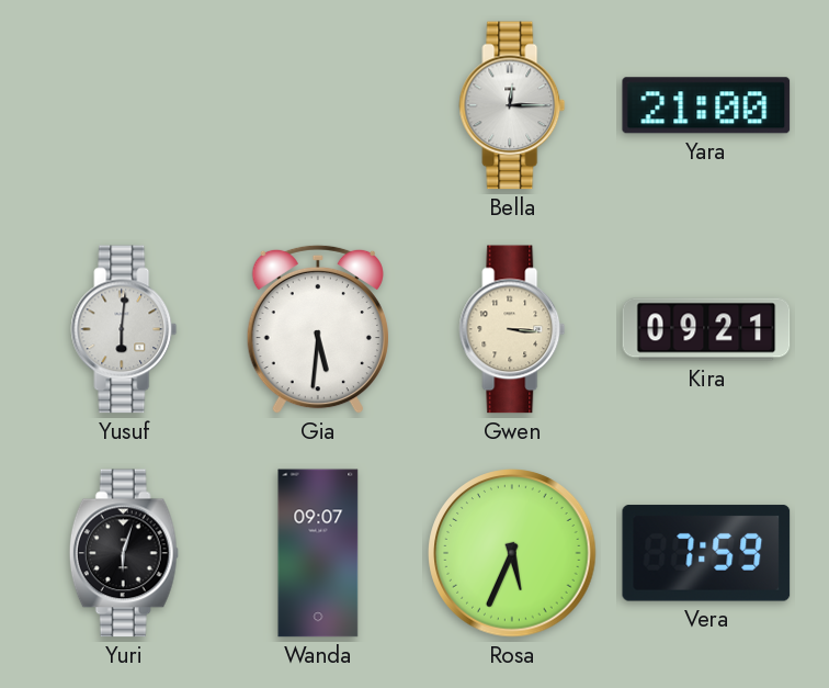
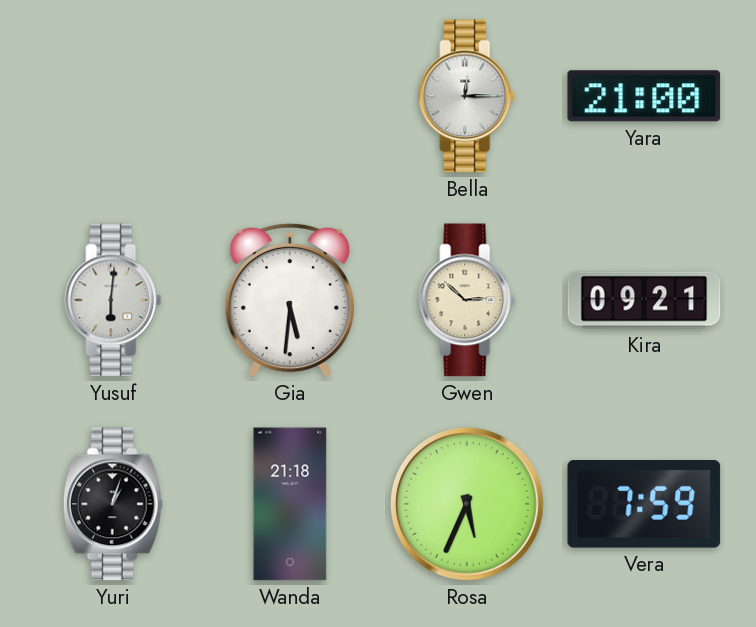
Gwen: 3:16 -> 2:52
Yuri: 6:03 -> 1:03
Wanda: 09:07 -> 21:18
